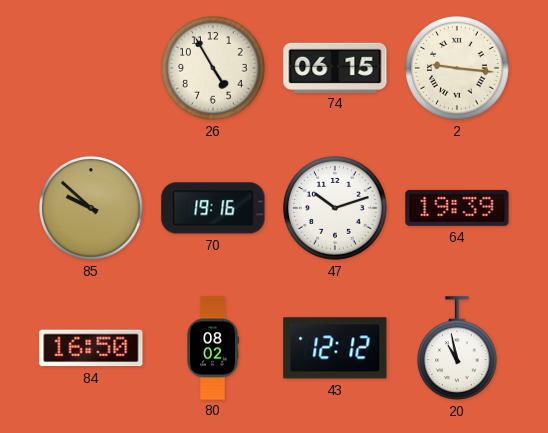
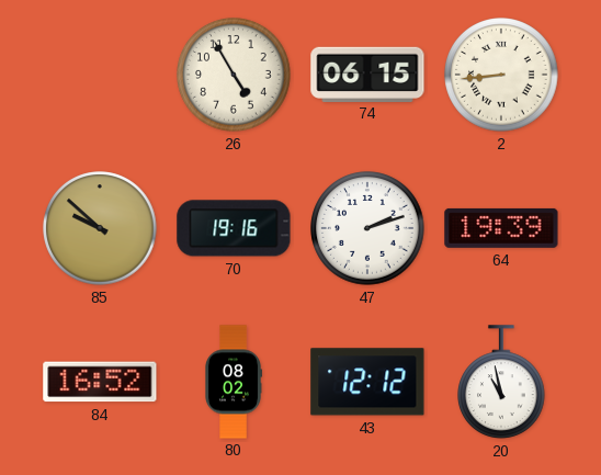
2: 9:16 -> 8:44
47: 10:12 -> 2:12
84: 16:50 -> 16:52
